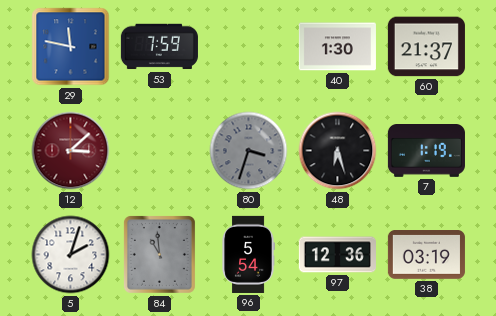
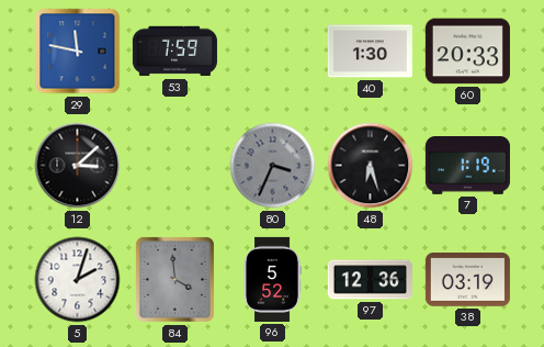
60: 21:37 -> 20:33
12 dial: burgundy -> black
80: 3:33 -> 3:34
84: 10:59 -> 3:59
96: 5:54 -> 5:52
